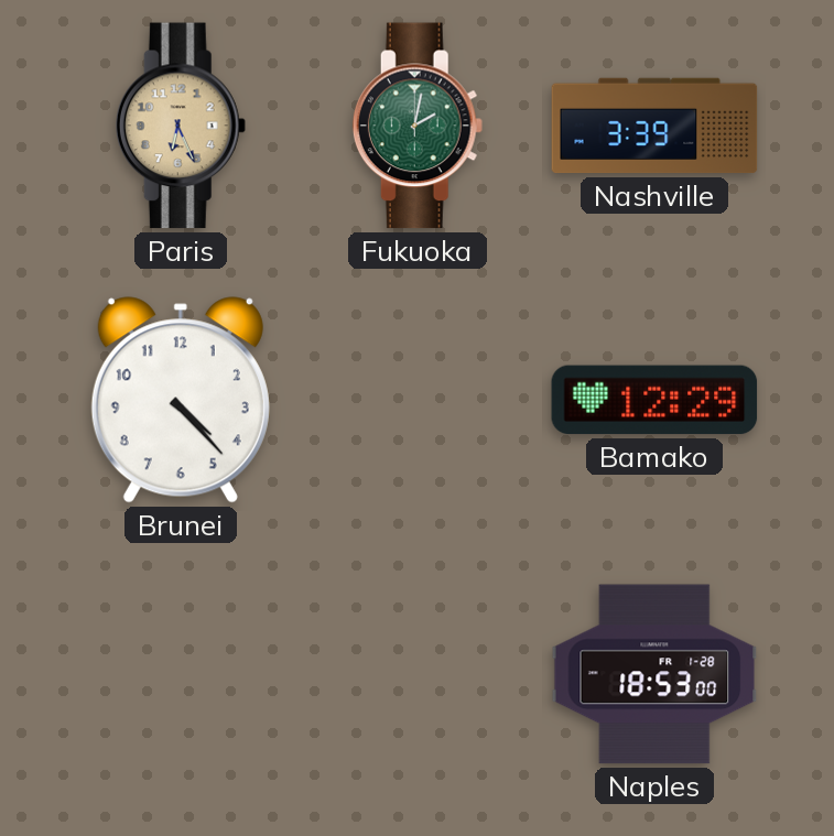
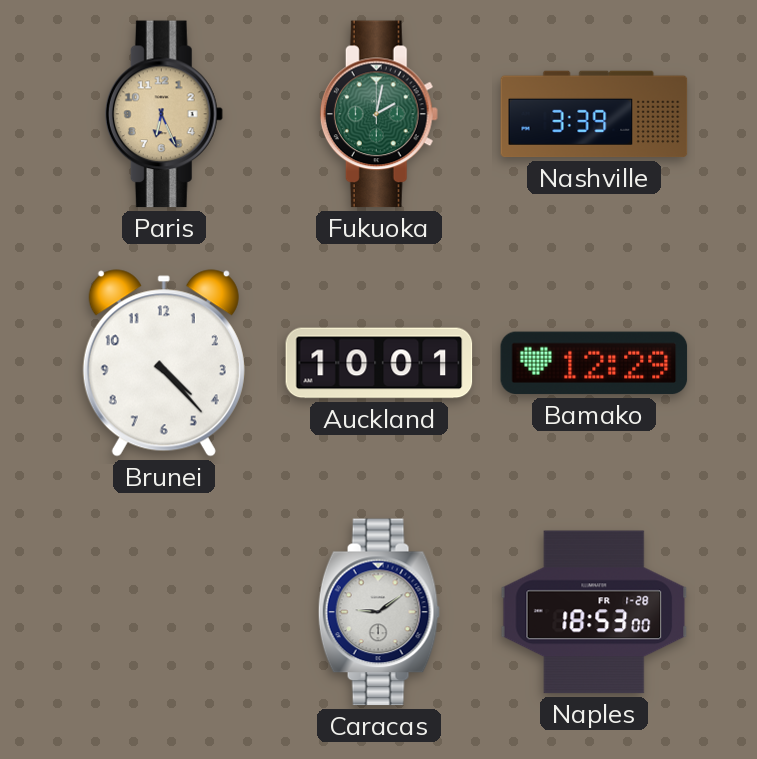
Auckland: none -> 10:01
Caracas: none -> 9:09
